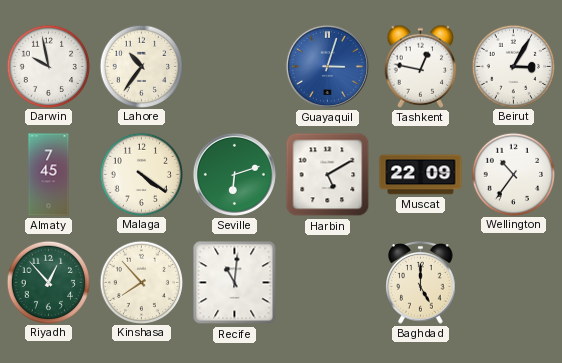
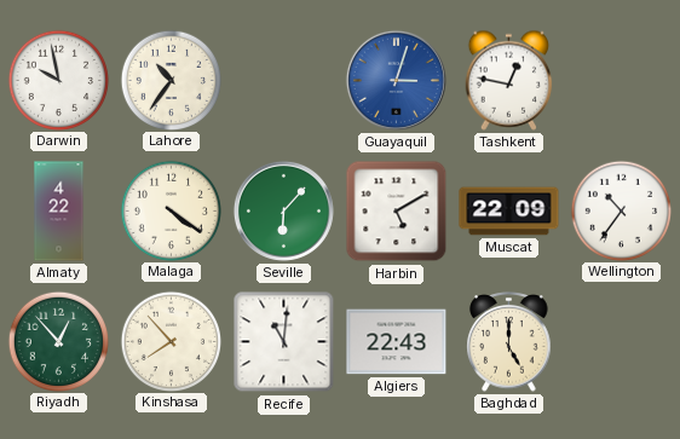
Beirut: 3:05 -> none
Almaty: 7:45 -> 4:22
Seville: 6:12 -> 6:07
Algiers: none -> 22:43
